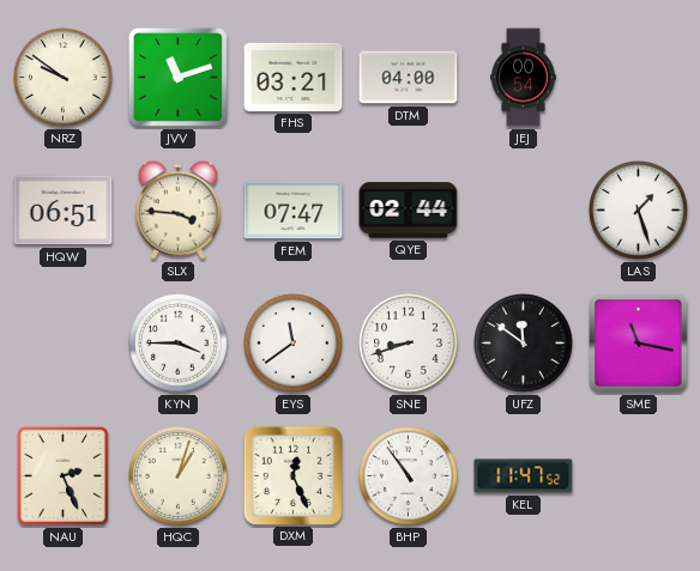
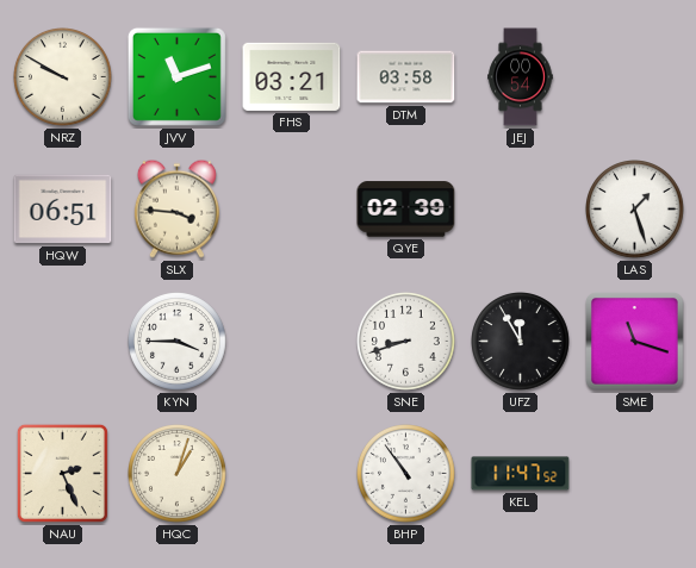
NRZ: 9:51 -> 9:50
DTM: 04:00 -> 03:58
FEM: 07:47 -> none
QYE: 02:44 -> 02:39
EYS: 11:39 -> none
UFZ: 11:51 -> 11:55
SME: 11:17 -> 11:18
DXM: 12:26 -> none
